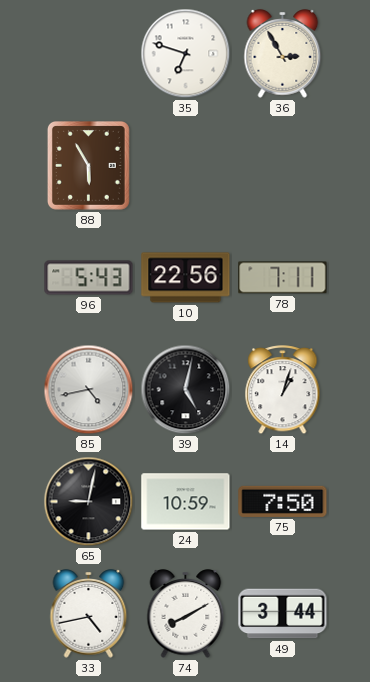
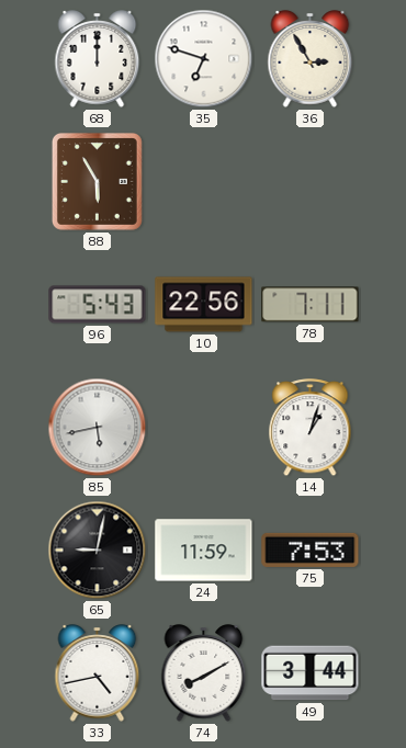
68: none -> 12:00
85: 4:43 -> 5:43
39: 5:02 -> none
24: 10:59 -> 11:59
75: 7:50 -> 7:53
